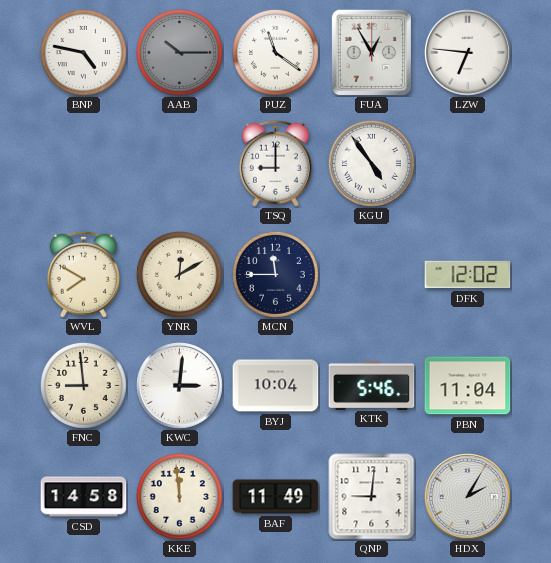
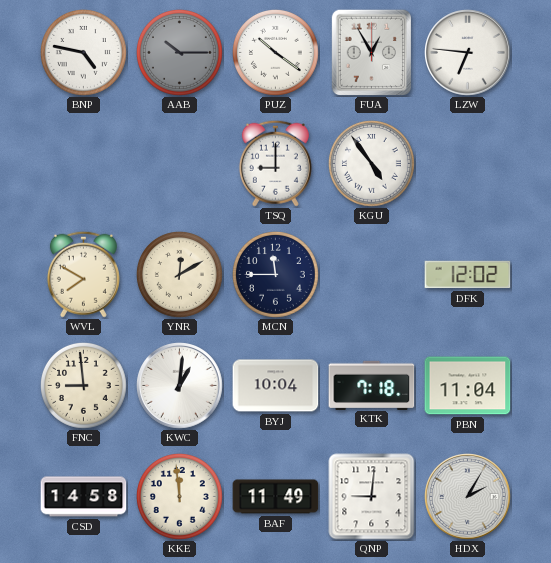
PUZ: 11:21 -> 10:21
KWC: 3:01 -> 1:01
KTK: 5:46 -> 7:18
